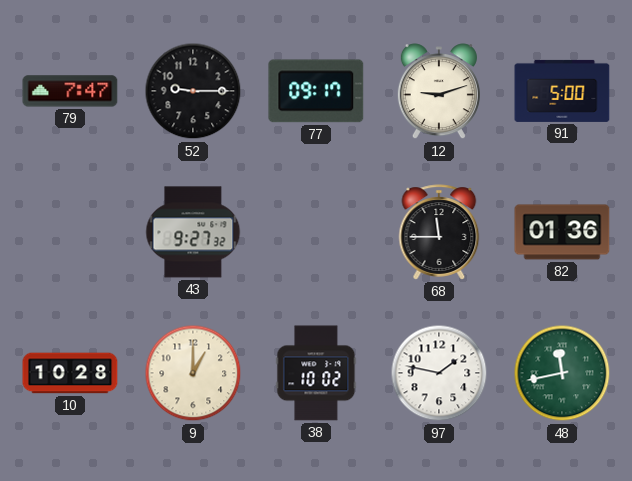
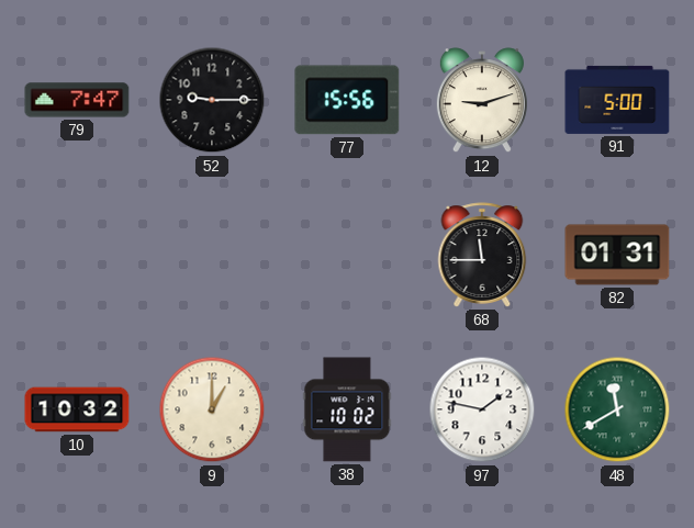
77: 09:17 -> 15:56
43: 9:27 -> none
82: 01:36 -> 01:31
10: 10:28 -> 10:32
48: 11:43 -> 11:40
